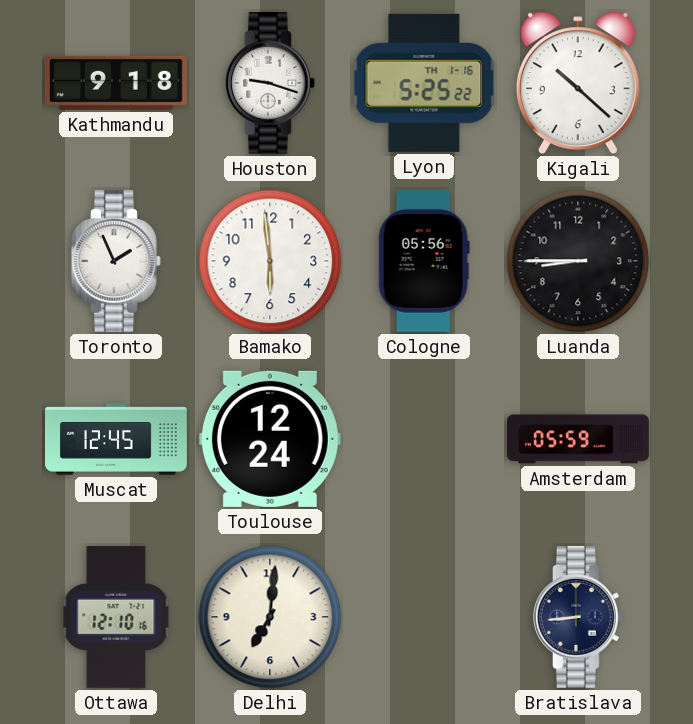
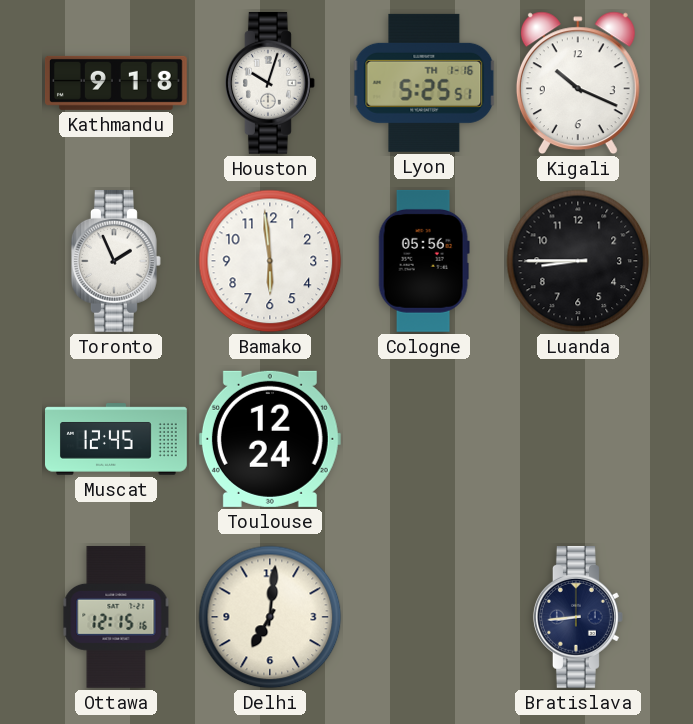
Houston: 9:18 -> 10:03
Lyon: 5:25:22 -> 5:25:51
Kigali: 10:22 -> 10:19
Amsterdam: 05:59 -> none
Ottawa: 12:10 -> 12:15
